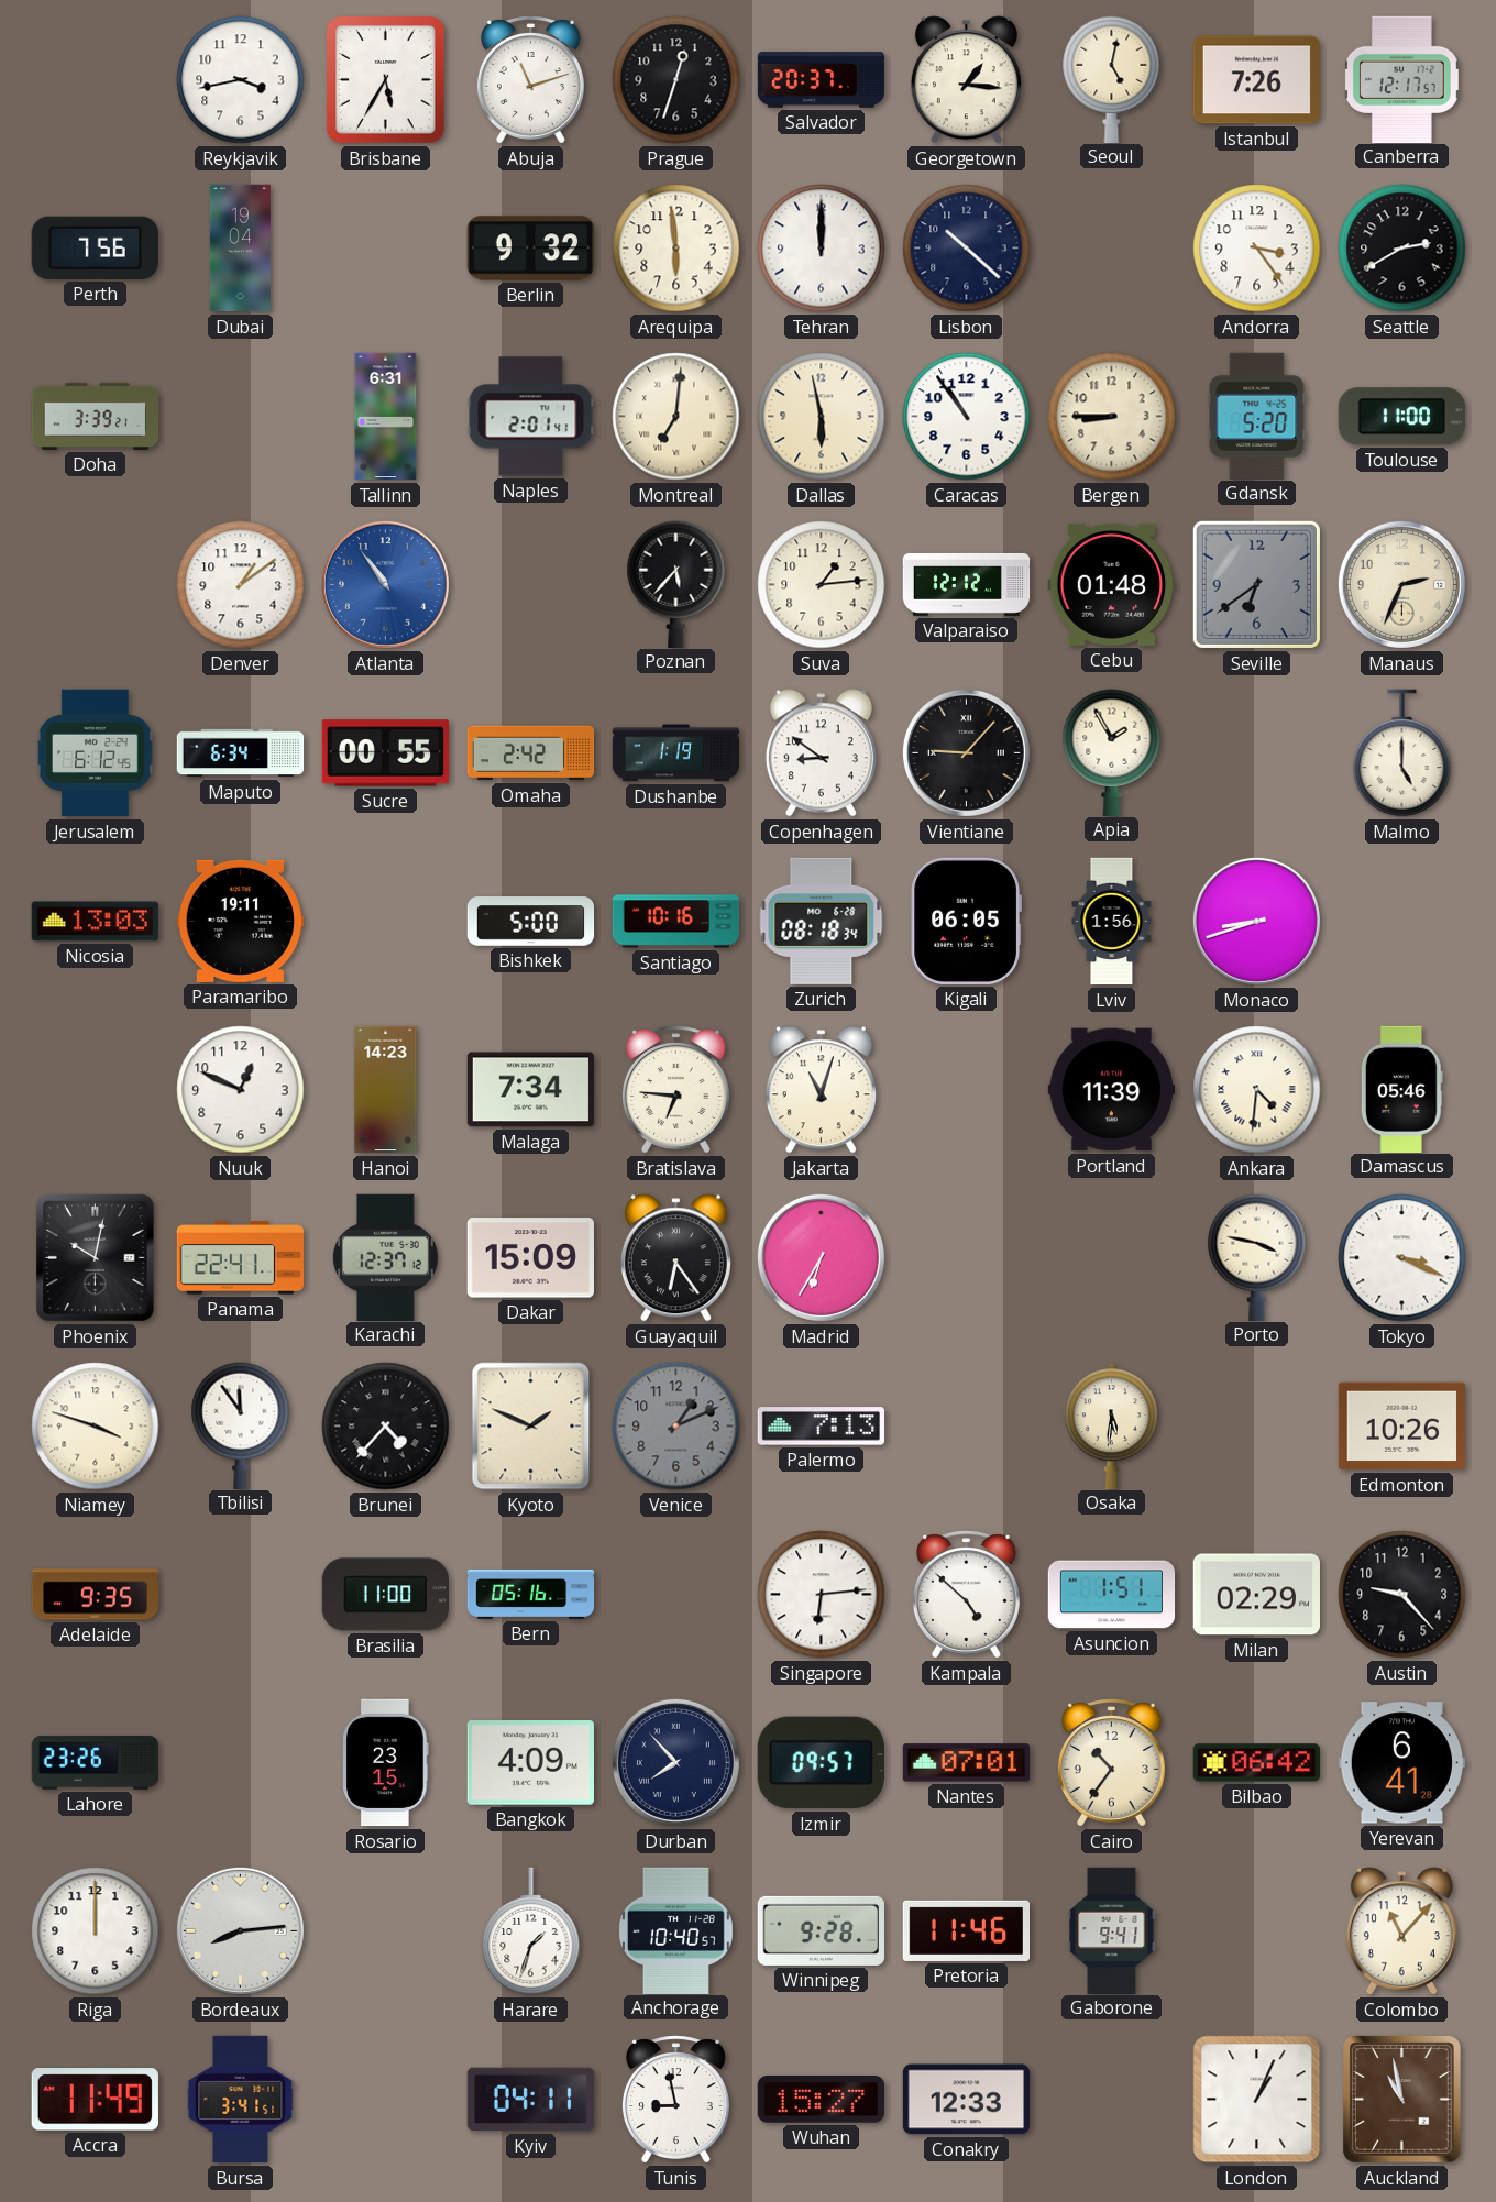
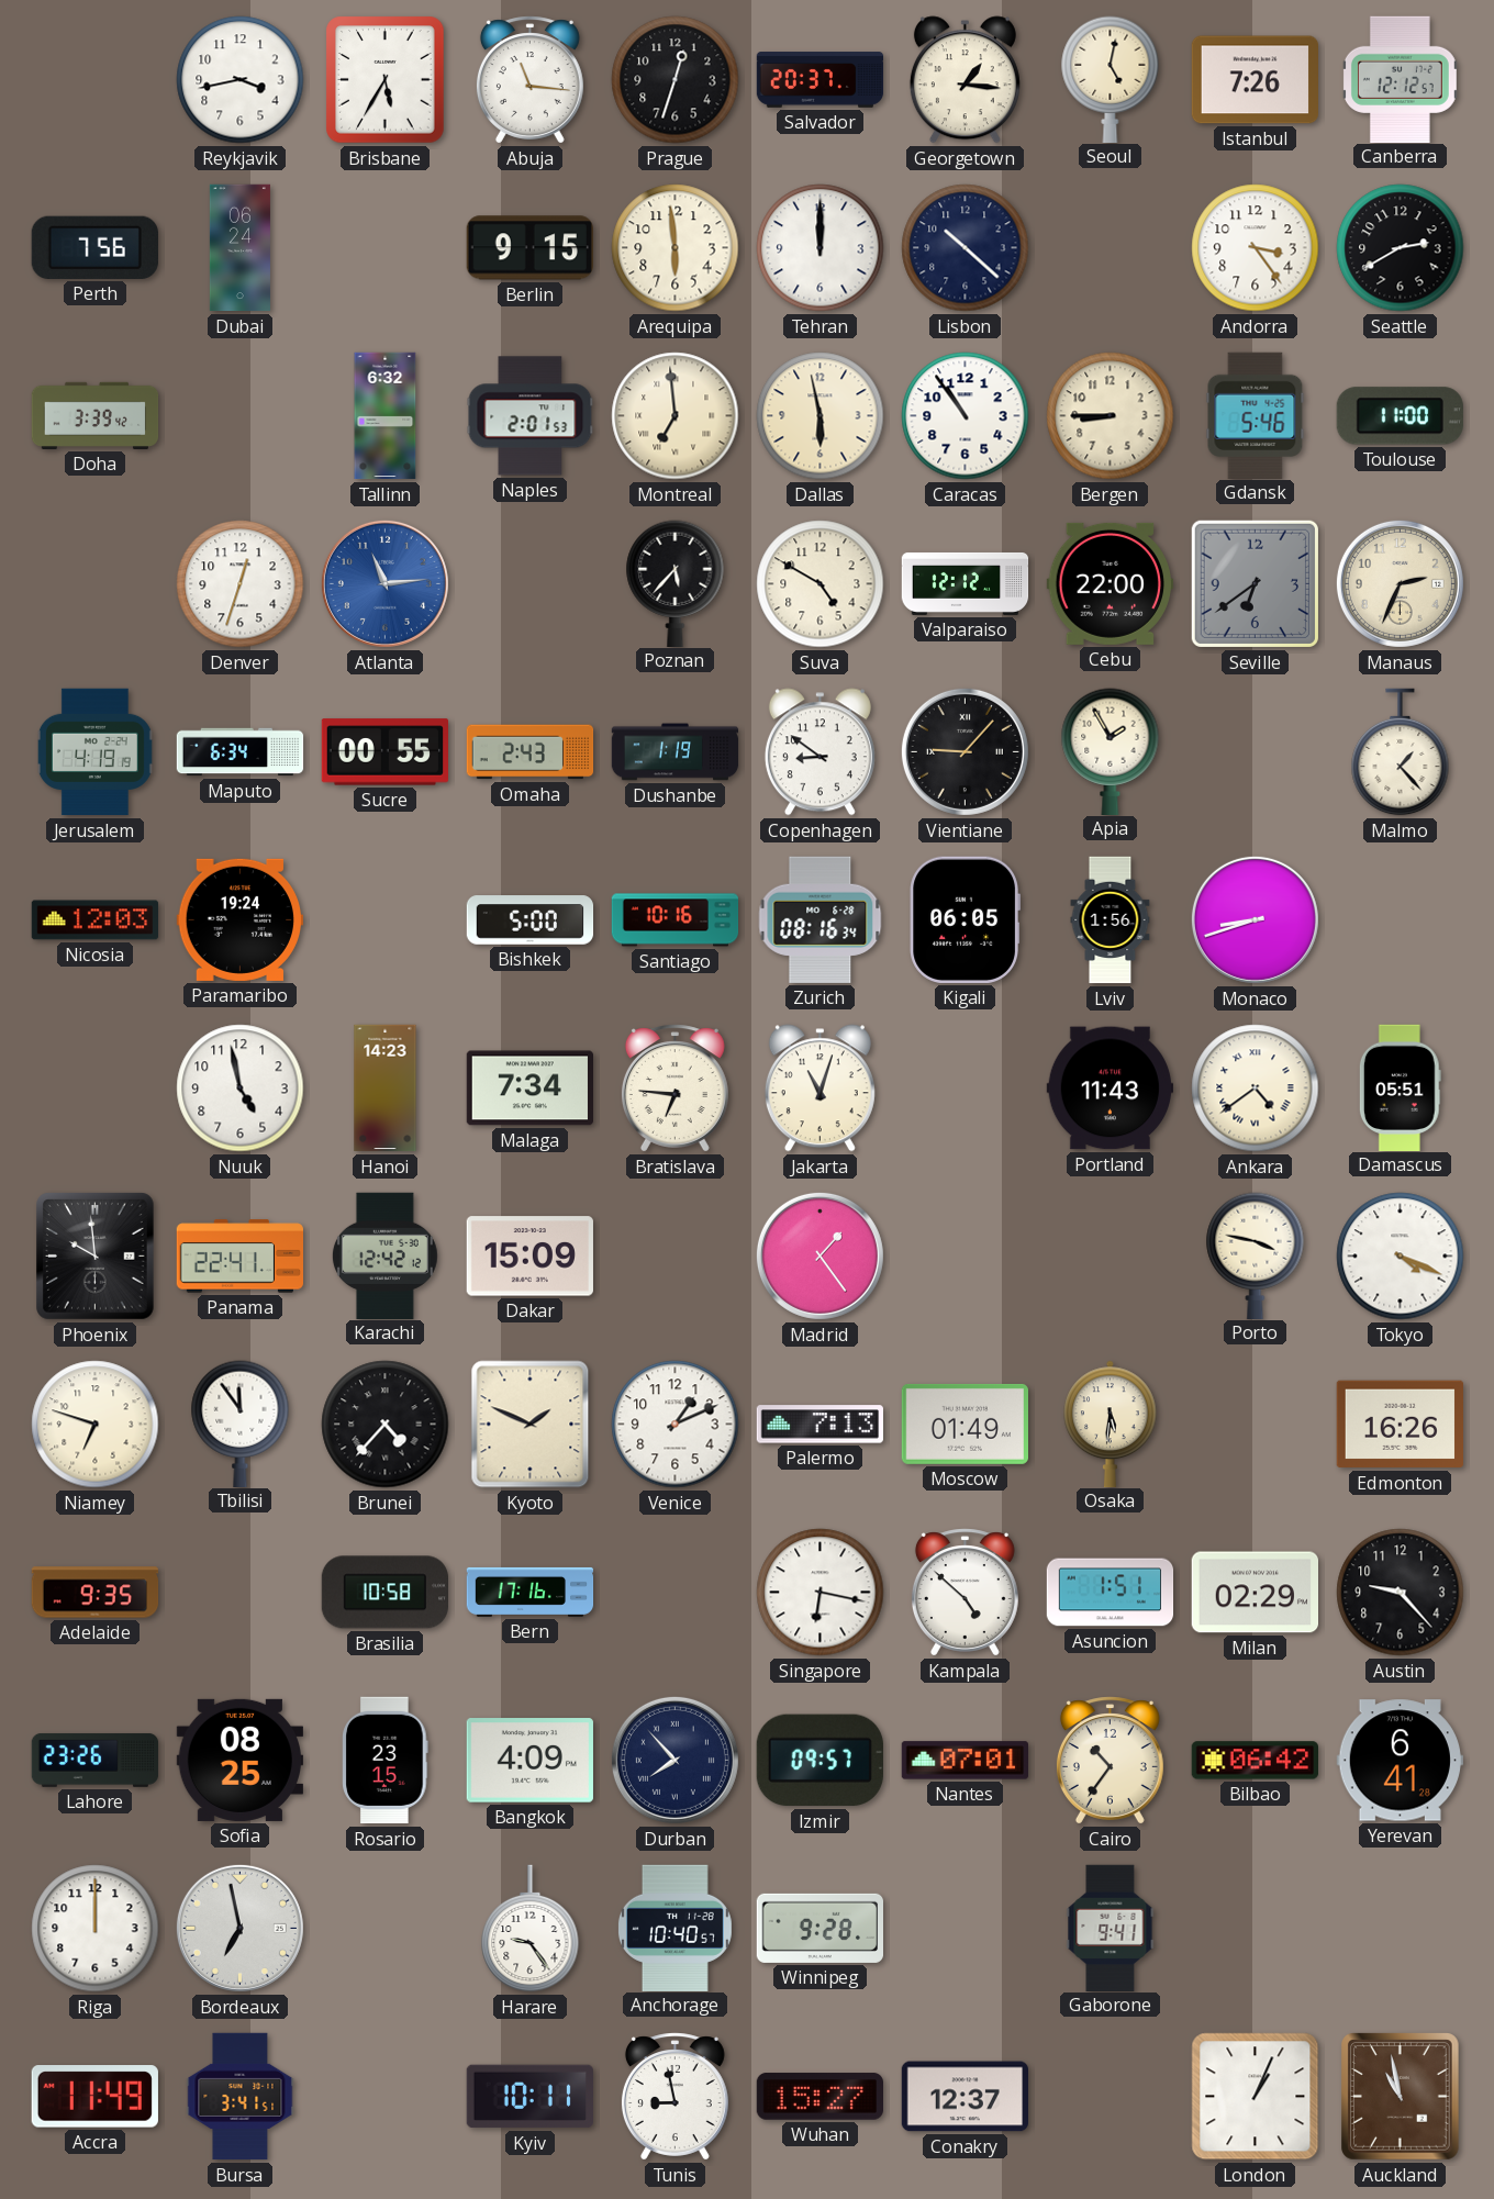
Abuja: 11:12 -> 11:16
Canberra: 12:17 -> 12:12
Dubai: 19:04 -> 06:24
Berlin: 9:32 -> 9:15
Doha: 3:39:21 -> 3:39:42
Tallinn: 6:31 -> 6:32
Naples: 2:01:41 -> 2:01:53
Montreal: 7:01 -> 6:59
Gdansk: 5:20 -> 5:46
Denver: 1:09 -> 12:33
Atlanta: 10:54 -> 11:14
Suva: 1:14 -> 4:50
Cebu: 01:48 -> 22:00
Jerusalem: 6:12 -> 4:19
Omaha: 2:42 -> 2:43
Malmo: 5:00 -> 1:23
Nicosia: 13:03 -> 12:03
Paramaribo: 19:11 -> 19:24
Zurich: 08:18 -> 08:16
Nuuk: 12:49 -> 4:58
Portland: 11:39 -> 11:43
Ankara: 4:31 -> 4:39
Damascus: 05:46 -> 05:51
Phoenix: 10:02 -> 9:59
Karachi: 12:37 -> 12:42
Guayaquil: 6:24 -> none
Madrid: 6:35 -> 1:24
Tokyo: 3:19 -> 4:19
Niamey: 3:48 -> 6:48
Venice dial: grey -> white
Moscow: none -> 01:49
Edmonton: 10:26 -> 16:26
Brasilia: 11:00 -> 10:58
Bern: 05:16 -> 17:16
Singapore: 6:14 -> 6:17
Sofia: none -> 08:25
Bordeaux: 8:14 -> 6:58
Harare: 1:33 -> 9:24
Pretoria: 11:46 -> none
Colombo: 11:07 -> none
Kyiv: 04:11 -> 10:11
Conakry: 12:33 -> 12:37
